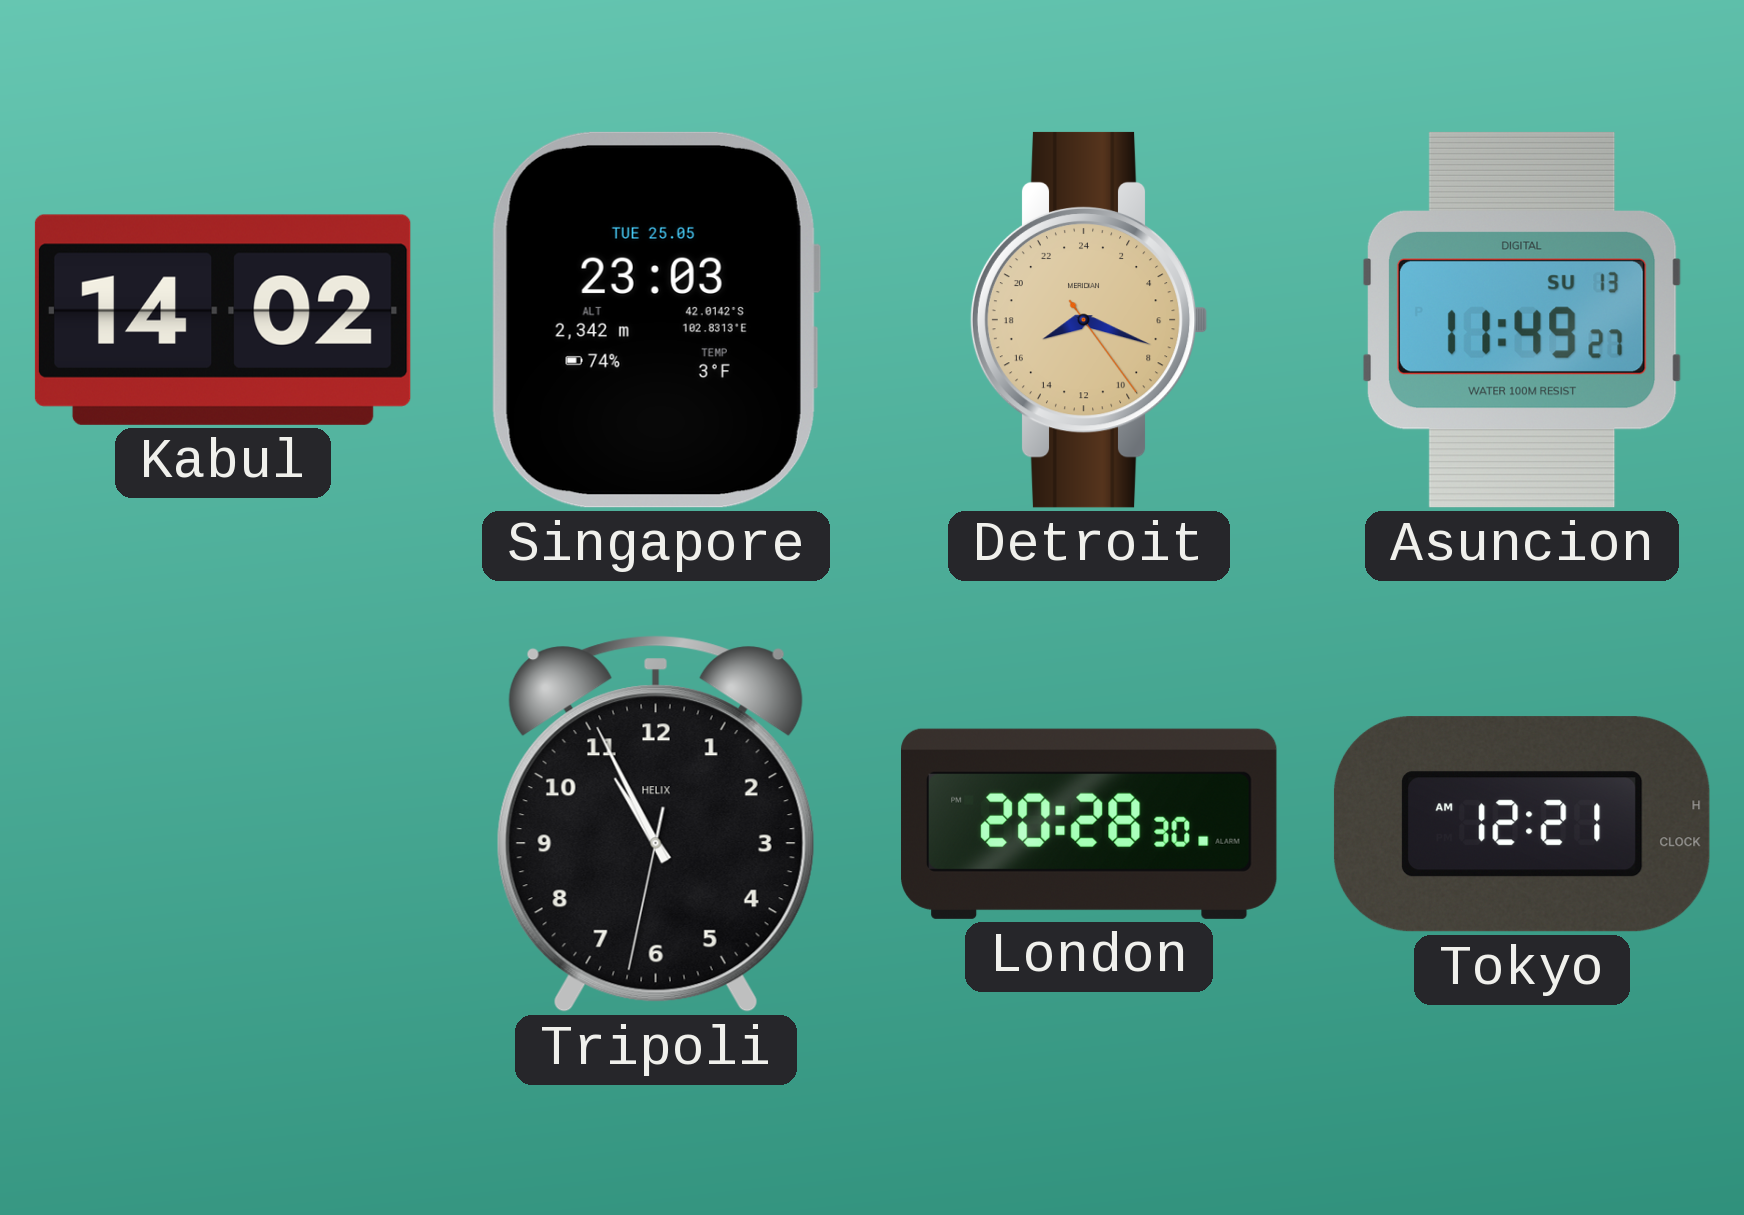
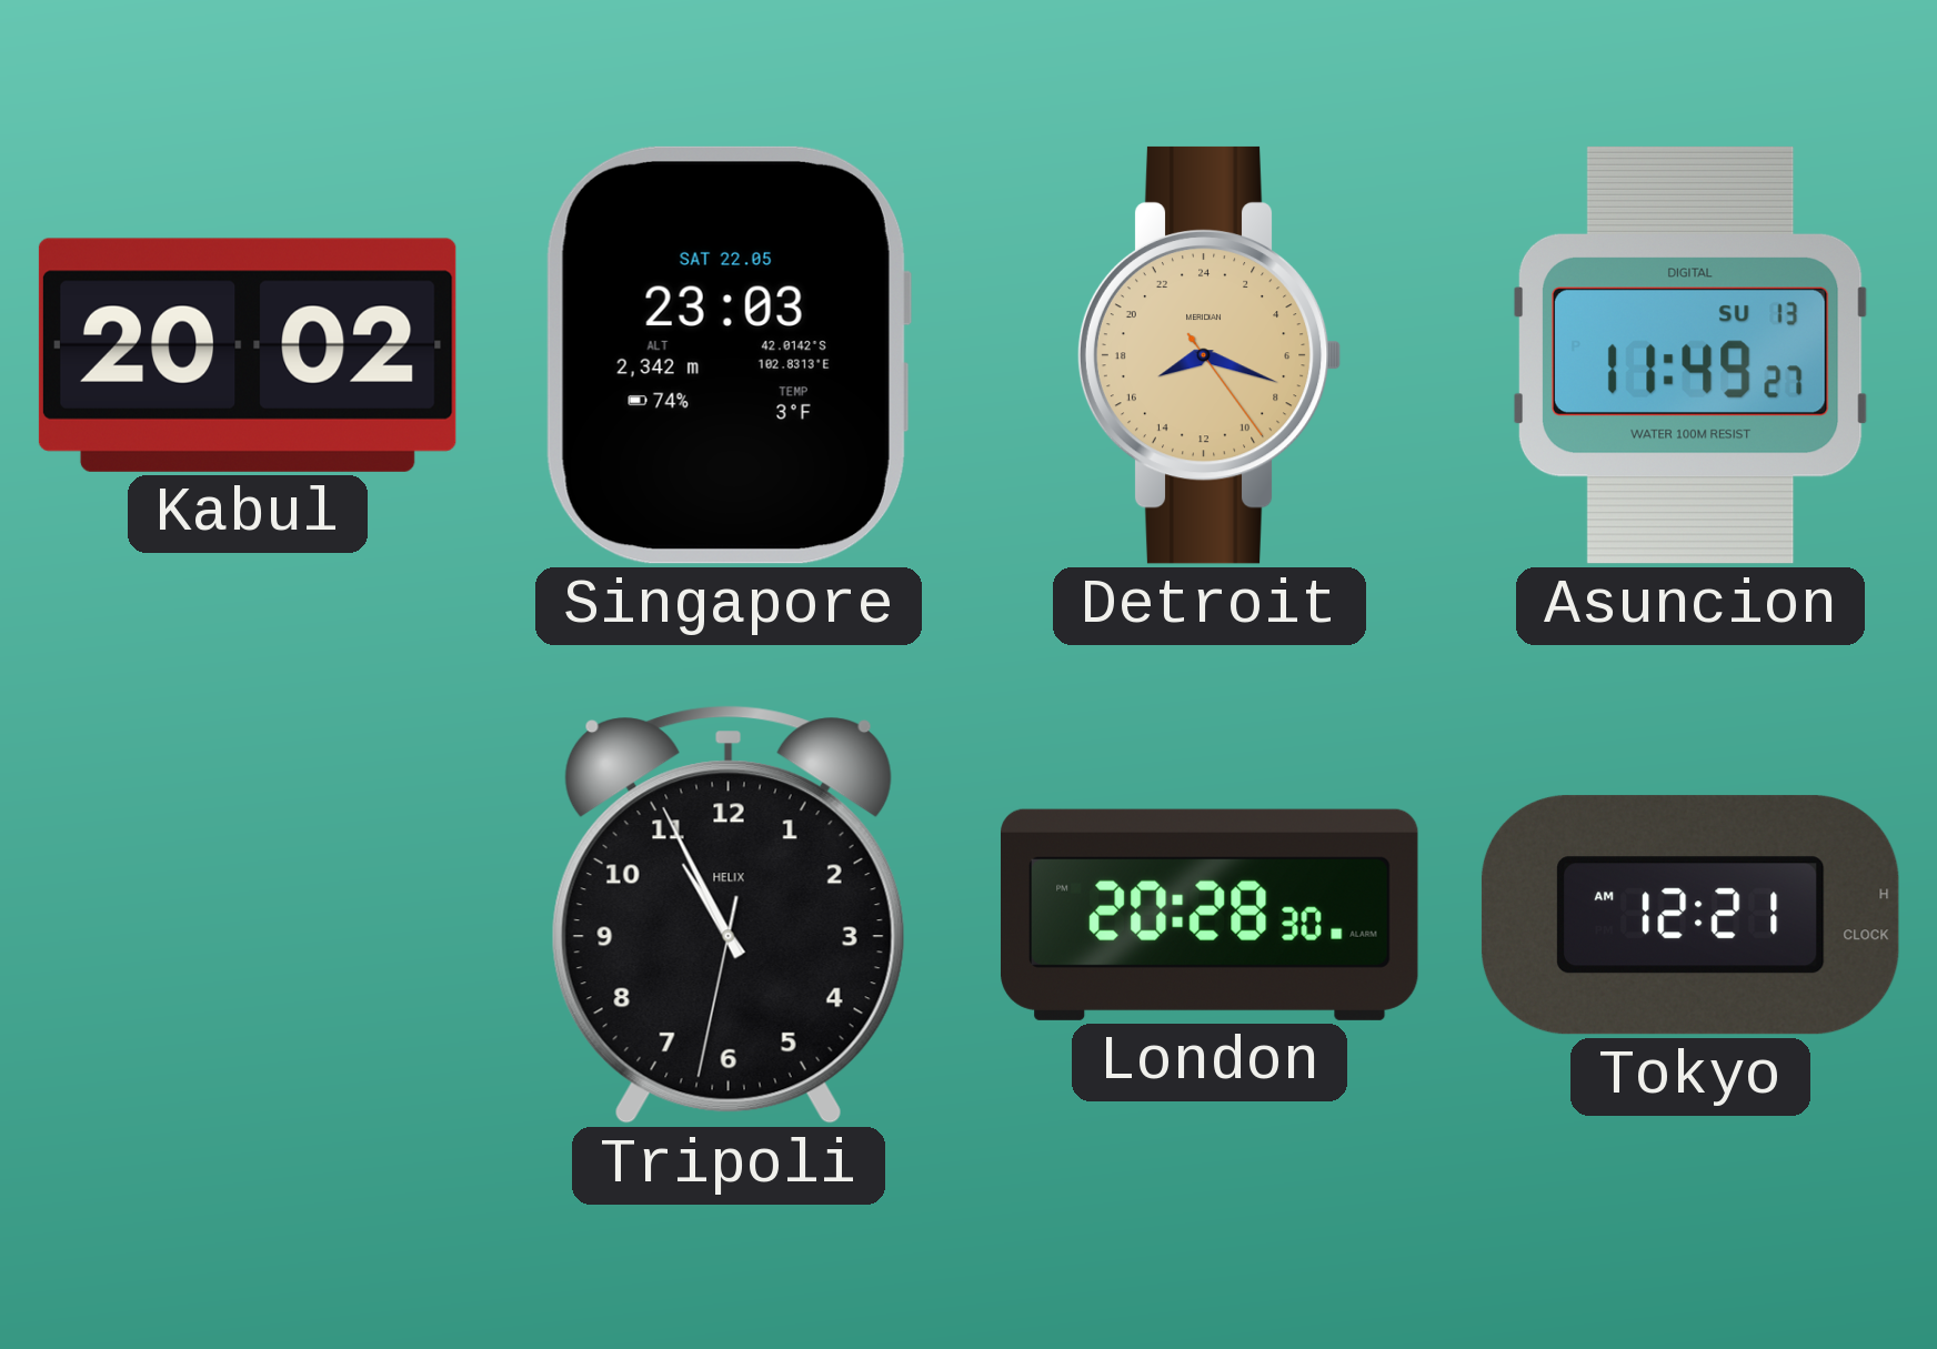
Kabul: 14:02 -> 20:02
Singapore date: TUE 25.05 -> SAT 22.05
